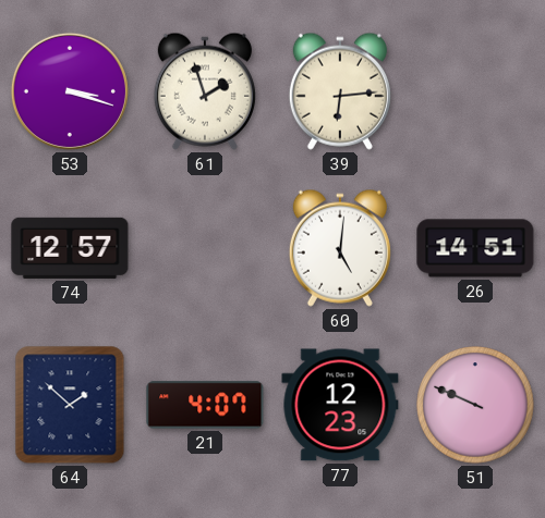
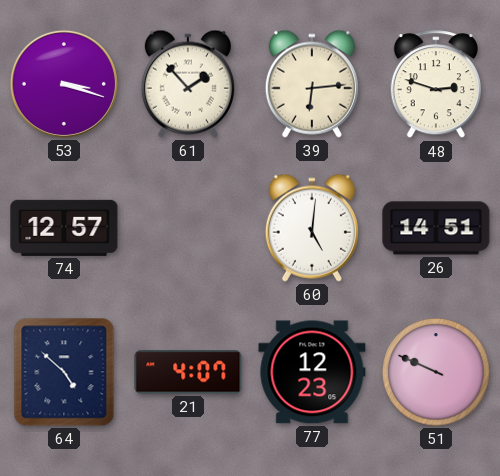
61: 1:57 -> 1:53
48: none -> 2:48
64: 1:52 -> 4:52
